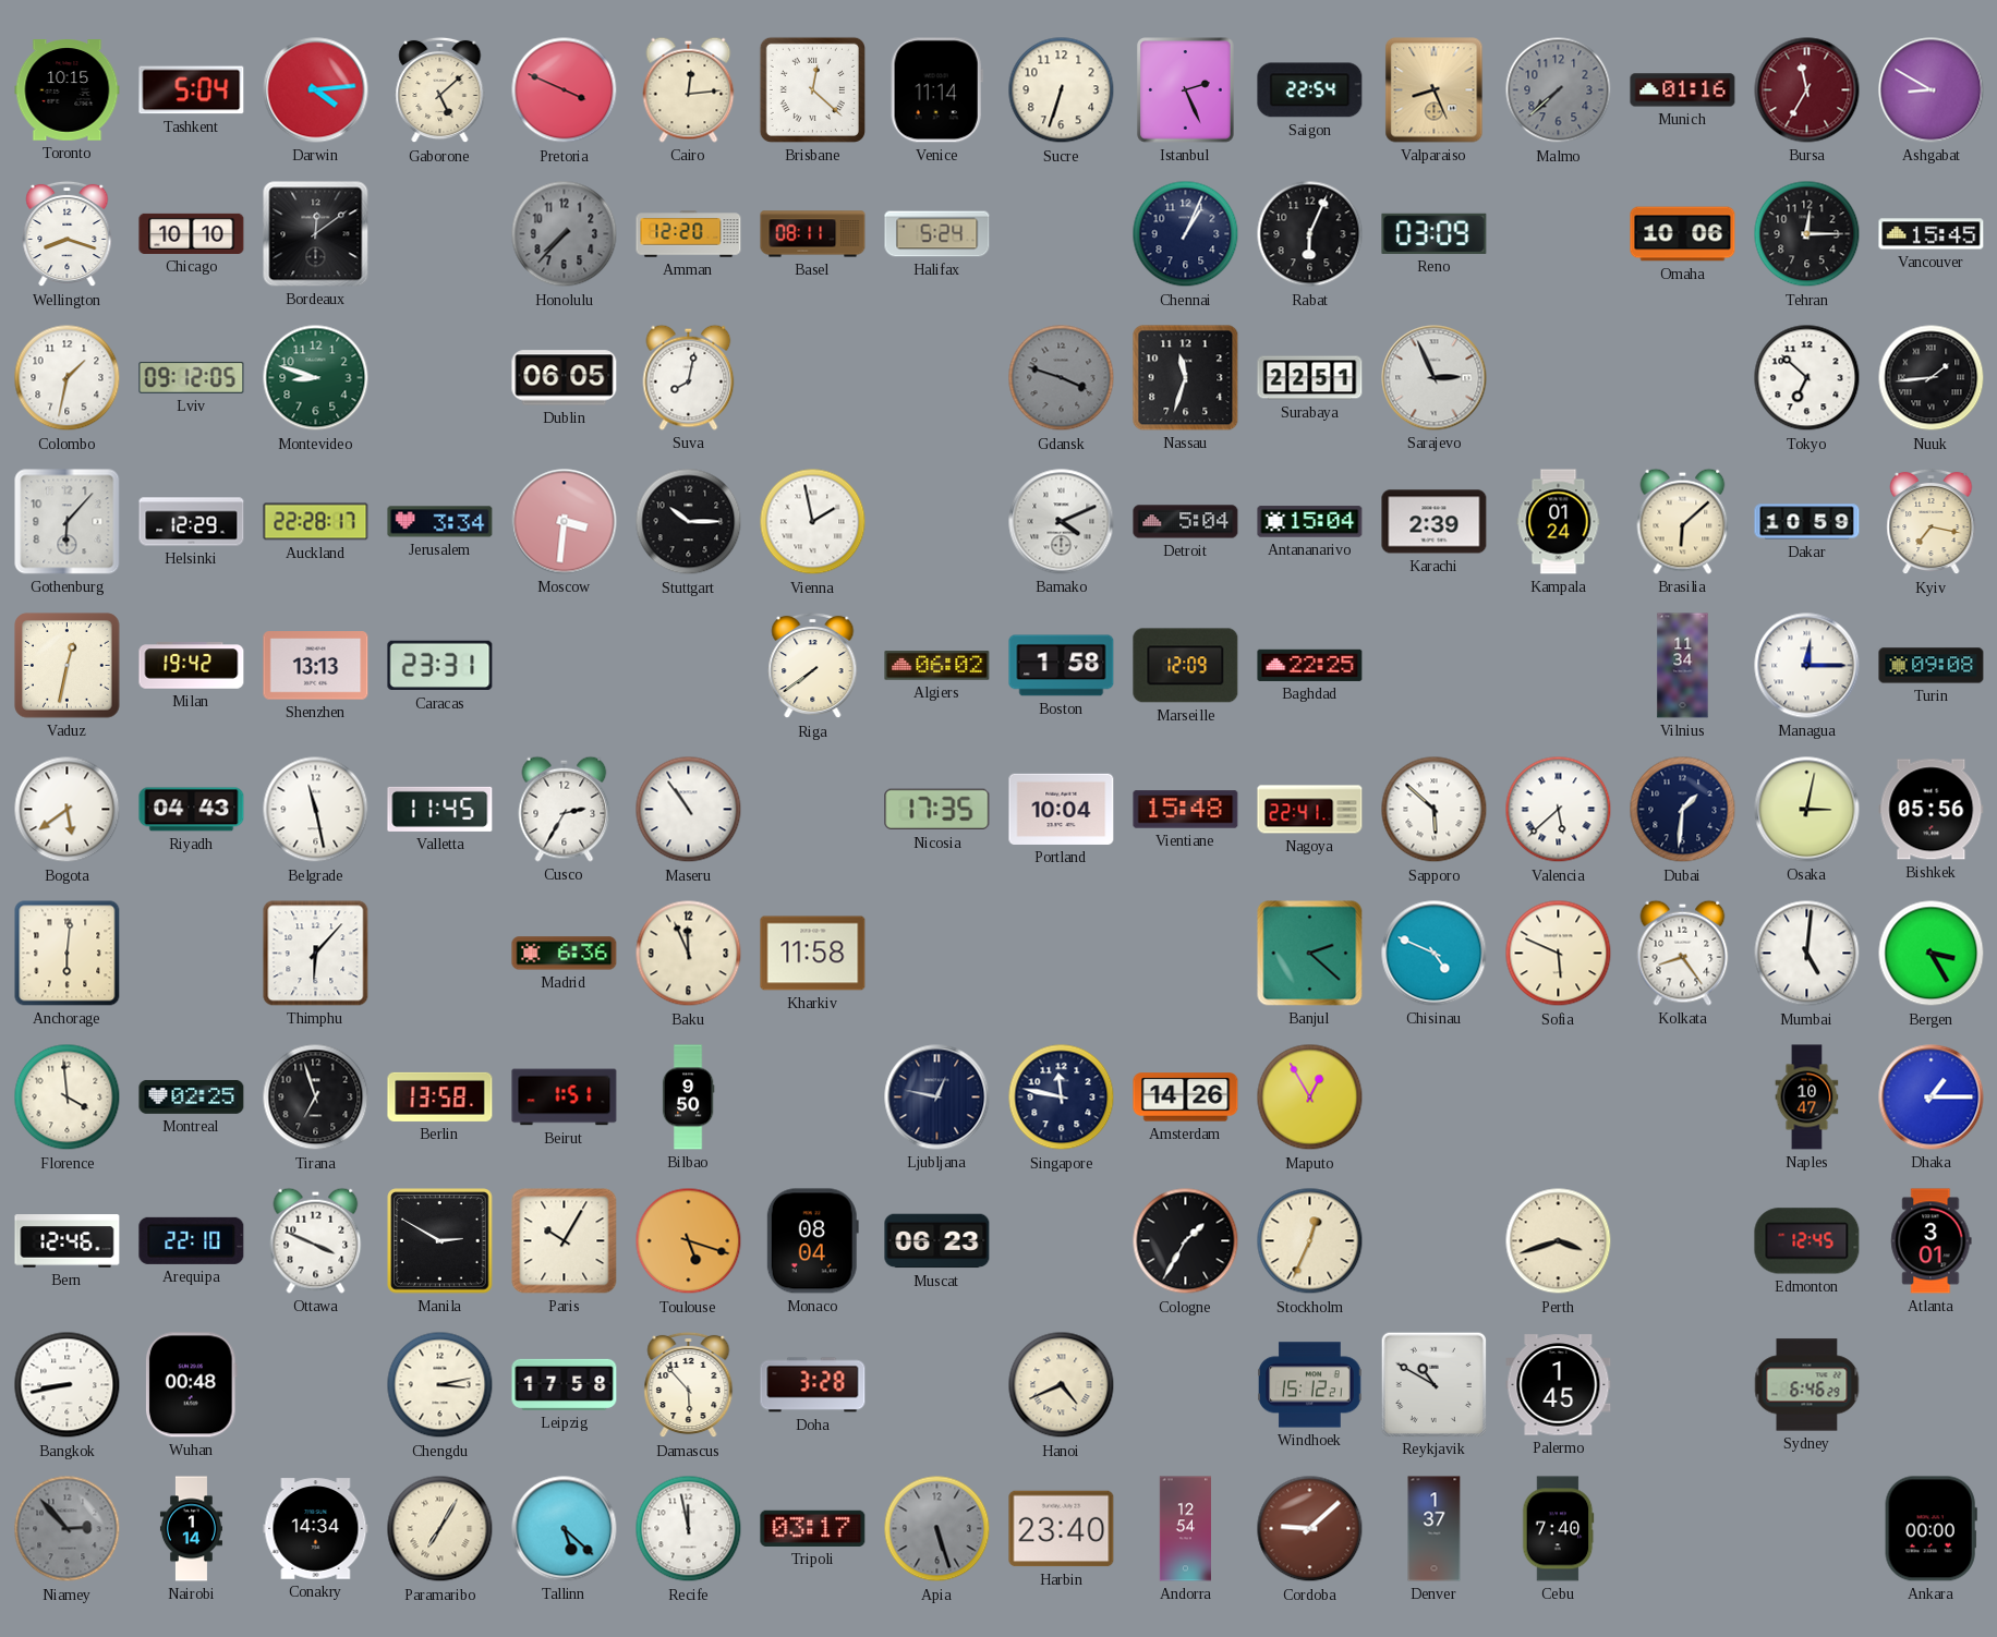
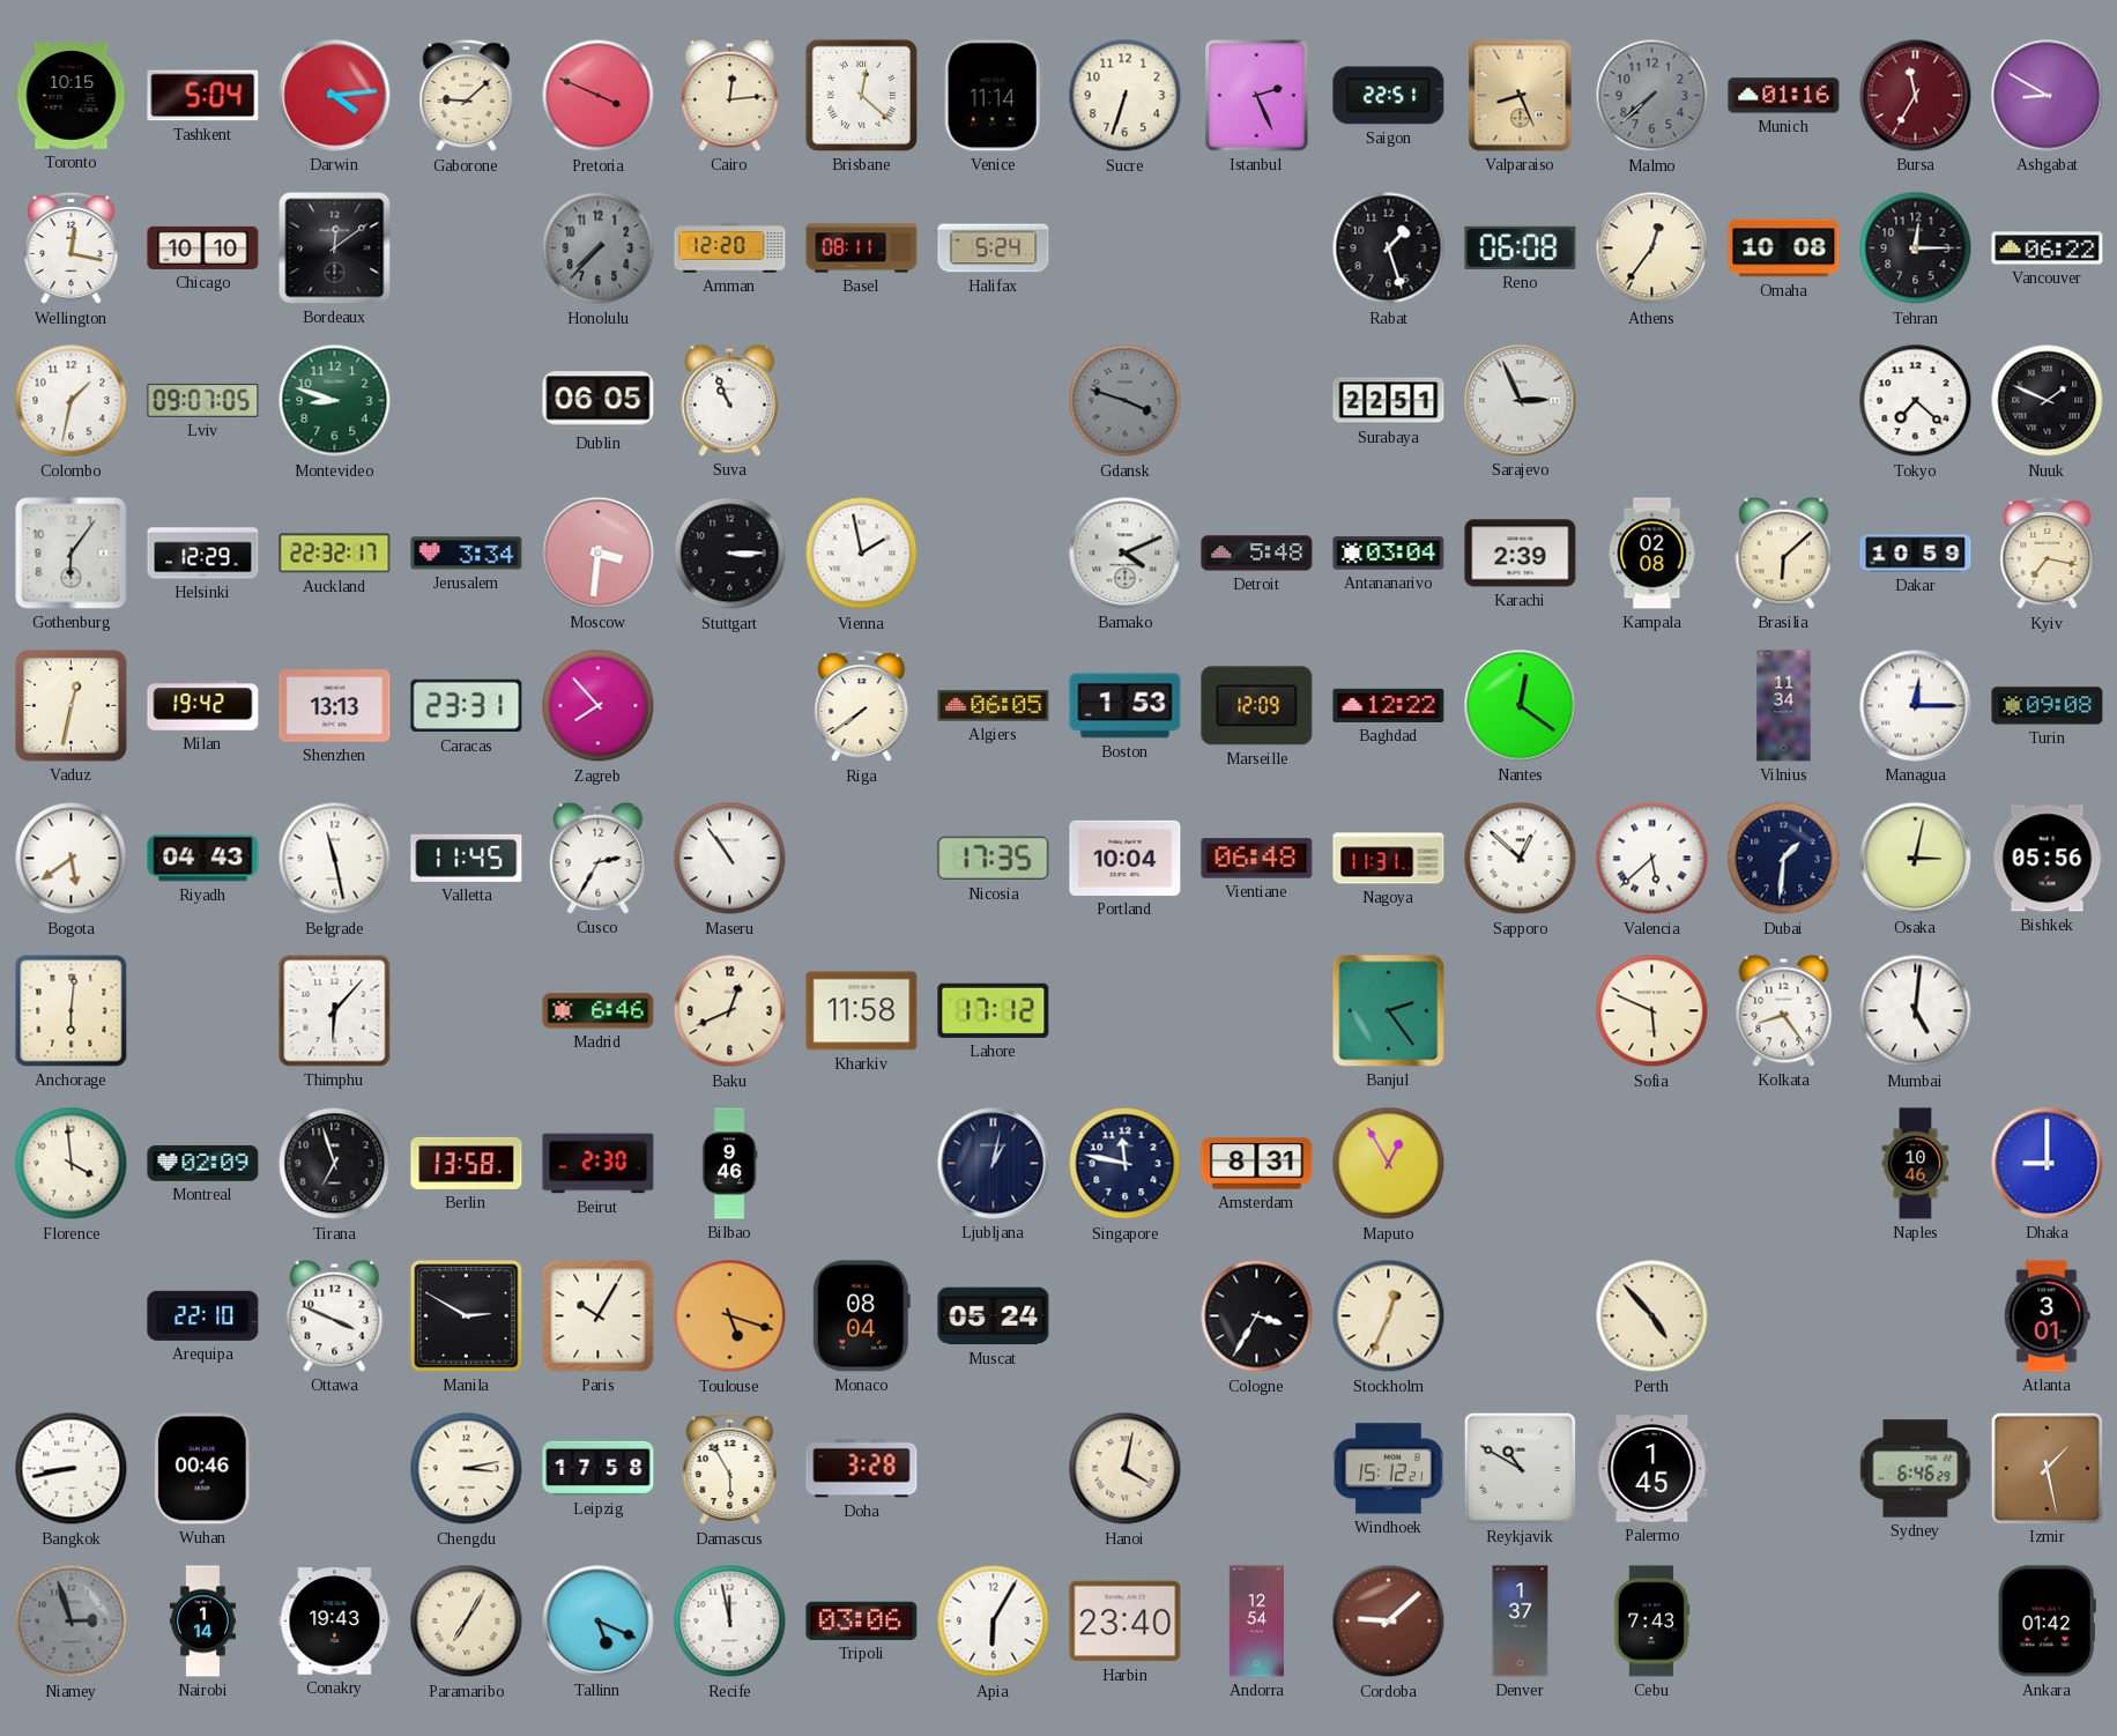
Gaborone: 5:08 -> 9:08
Saigon: 22:54 -> 22:51
Wellington: 8:18 -> 12:17
Chennai: 1:04 -> none
Rabat: 6:04 -> 1:27
Reno: 03:09 -> 06:08
Athens: none -> 12:36
Omaha: 10:06 -> 10:08
Vancouver: 15:45 -> 06:22
Lviv: 09:12 -> 09:07
Suva: 8:02 -> 10:56
Nassau: 11:33 -> none
Tokyo: 6:52 -> 7:22
Nuuk: 1:44 -> 1:49
Gothenburg: 6:07 -> 6:06
Auckland: 22:28 -> 22:32
Stuttgart: 10:15 -> 3:15
Detroit: 5:04 -> 5:48
Antananarivo: 15:04 -> 03:04
Kampala: 01:24 -> 02:08
Zagreb: none -> 7:53
Algiers: 06:02 -> 06:05
Boston: 1:58 -> 1:53
Baghdad: 22:25 -> 12:22
Nantes: none -> 12:21
Vientiane: 15:48 -> 06:48
Nagoya: 22:41 -> 11:31
Sapporo: 5:52 -> 12:52
Madrid: 6:36 -> 6:46
Baku: 11:56 -> 12:41
Lahore: none -> 17:12
Banjul: 2:22 -> 2:24
Chisinau: 4:49 -> none
Bergen: 3:25 -> none
Montreal: 02:25 -> 02:09
Beirut: 1:51 -> 2:30
Bilbao: 9:50 -> 9:46
Ljubljana: 12:47 -> 1:02
Amsterdam: 14:26 -> 8:31
Naples: 10:47 -> 10:46
Dhaka: 1:15 -> 9:00
Bern: 12:46 -> none
Muscat: 06:23 -> 05:24
Cologne: 1:35 -> 3:35
Perth: 3:42 -> 4:53
Edmonton: 12:45 -> none
Wuhan: 00:48 -> 00:46
Damascus: 5:53 -> 5:55
Hanoi: 4:41 -> 4:02
Izmir: none -> 1:28
Niamey: 2:53 -> 2:57
Conakry: 14:34 -> 19:43
Tallinn: 5:22 -> 5:19
Tripoli: 03:17 -> 03:06
Apia: 5:27 -> 6:05
Apia dial: grey -> white
Cebu: 7:40 -> 7:43
Ankara: 00:00 -> 01:42
